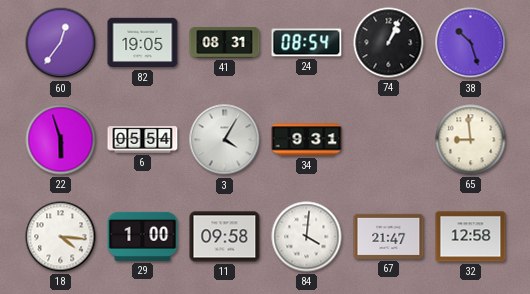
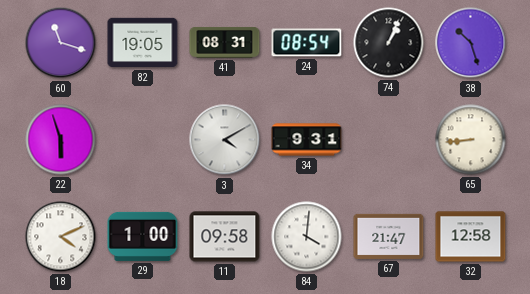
60: 12:36 -> 11:18
6: 05:54 -> none
3: 4:05 -> 4:10
65: 8:59 -> 8:44
18: 4:16 -> 4:11
